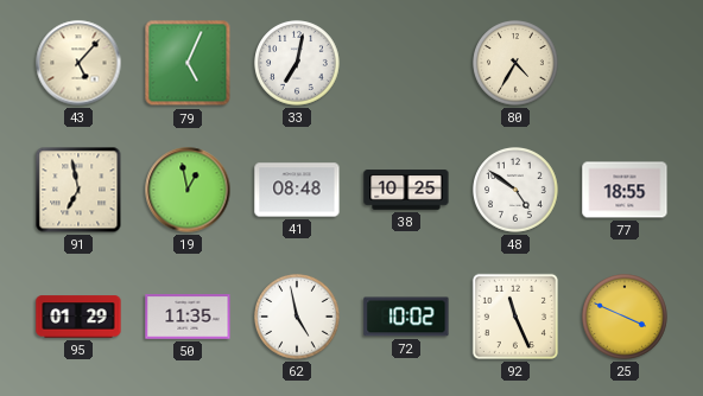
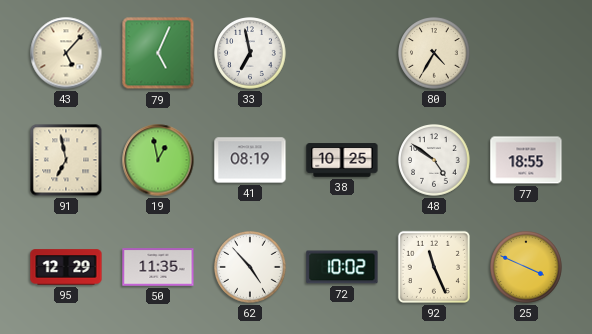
33: 7:02 -> 6:58
41: 08:48 -> 08:19
95: 01:29 -> 12:29
62: 4:58 -> 4:53
